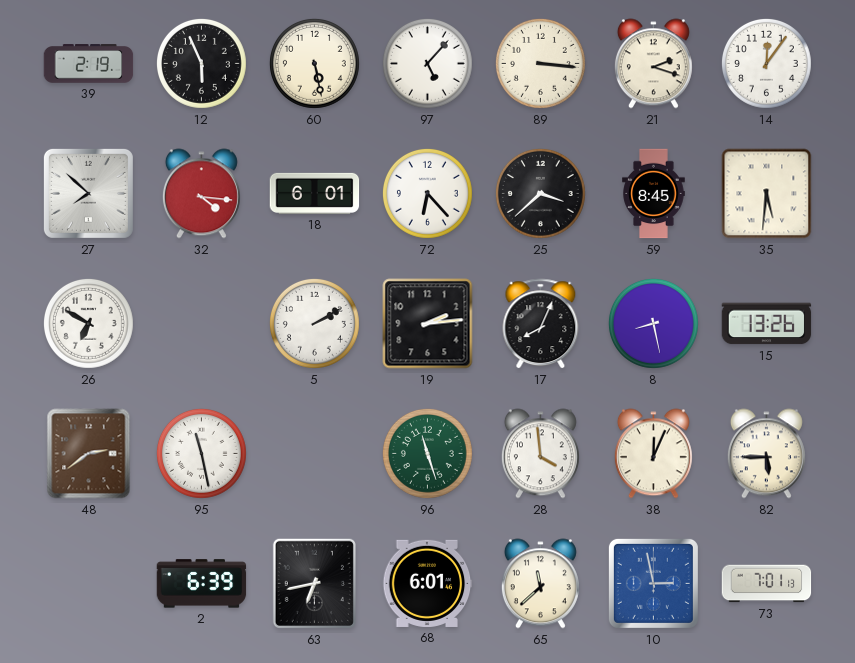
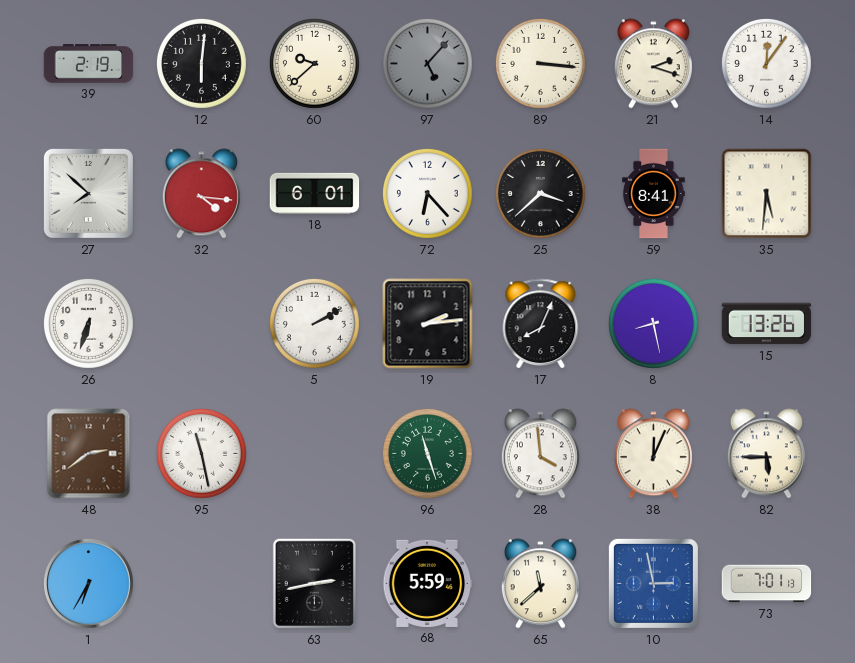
12: 5:56 -> 6:01
60: 5:28 -> 9:38
97 dial: white -> grey
59: 8:45 -> 8:41
26: 6:50 -> 6:33
1: none -> 6:35
2: 6:39 -> none
63: 6:43 -> 2:43
68: 6:01 -> 5:59
